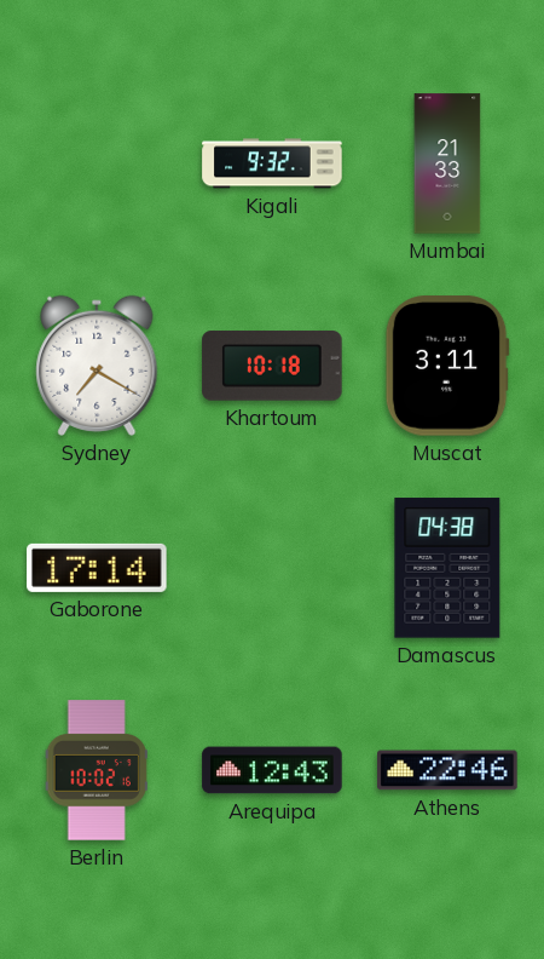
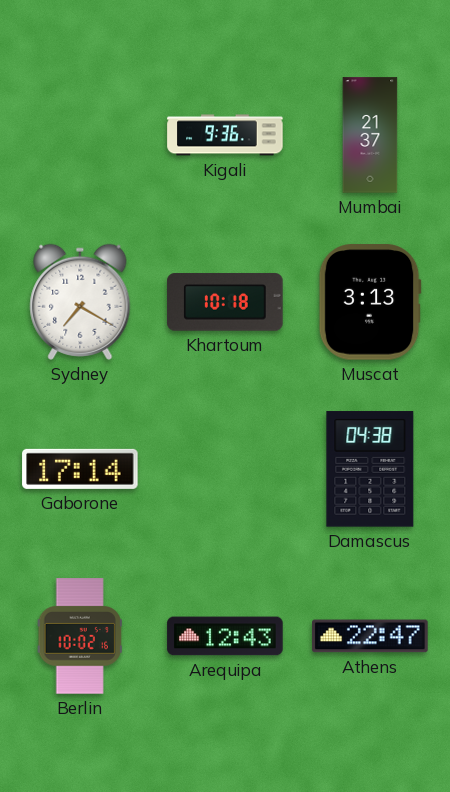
Kigali: 9:32 -> 9:36
Mumbai: 21:33 -> 21:37
Muscat: 3:11 -> 3:13
Athens: 22:46 -> 22:47
